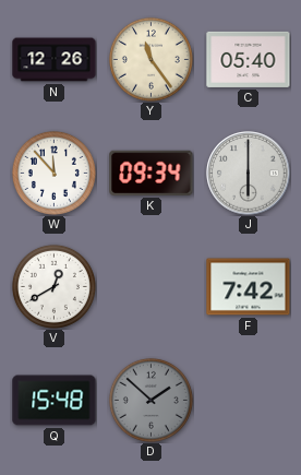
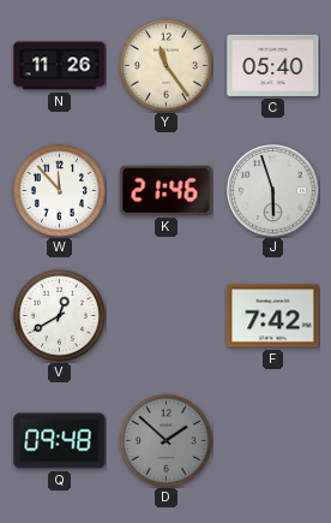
N: 12:26 -> 11:26
K: 09:34 -> 21:46
J: 6:00 -> 5:57
Q: 15:48 -> 09:48
